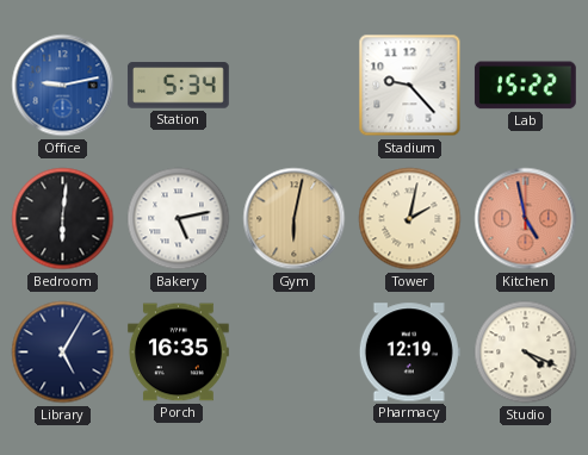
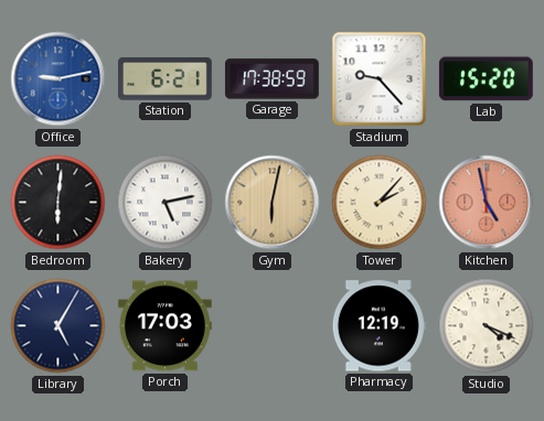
Station: 5:34 -> 6:21
Garage: none -> 17:38
Lab: 15:22 -> 15:20
Tower: 2:02 -> 2:07
Porch: 16:35 -> 17:03
